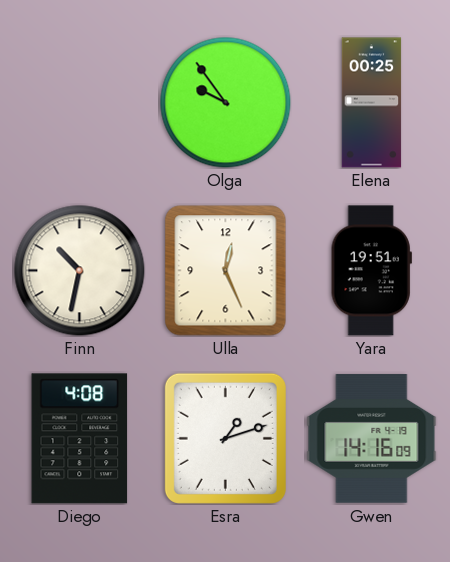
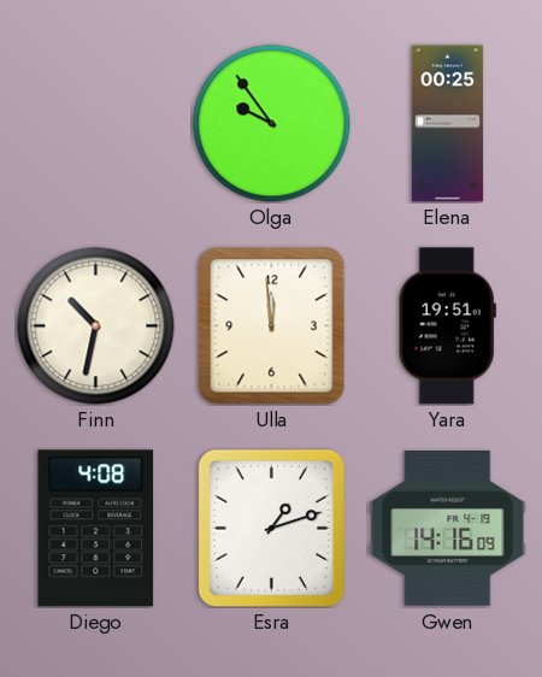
Ulla: 12:26 -> 11:59
